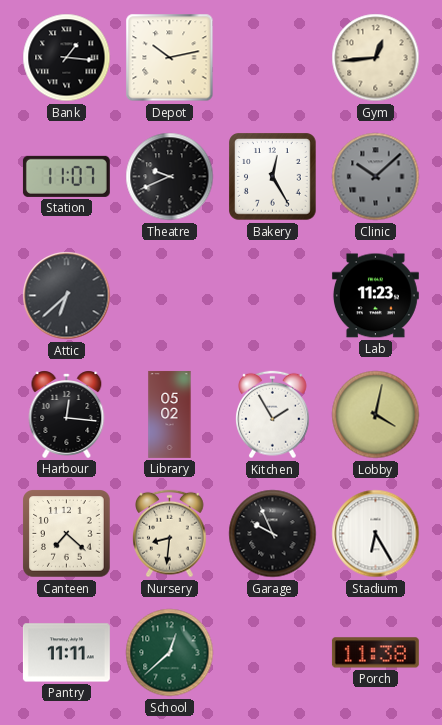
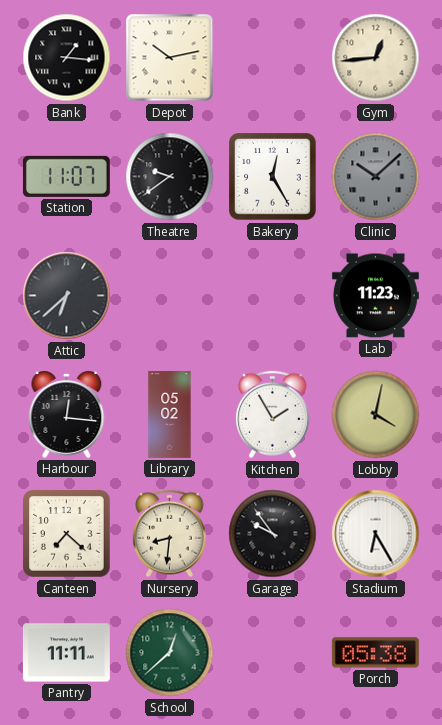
Theatre: 9:41 -> 9:39
Garage: 9:56 -> 9:54
Porch: 11:38 -> 05:38
